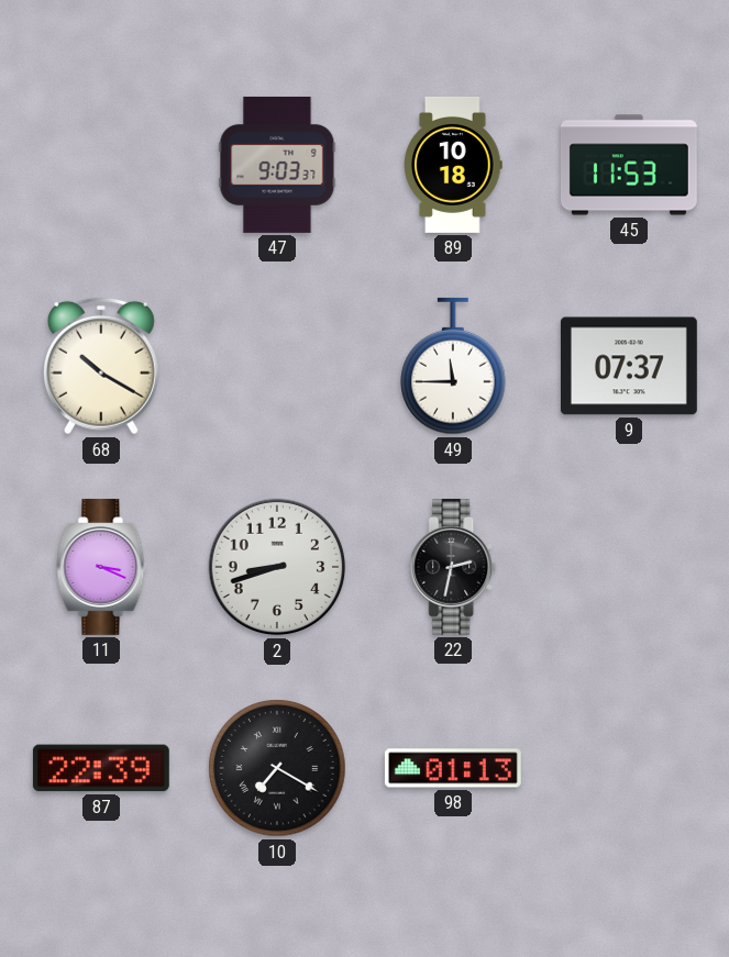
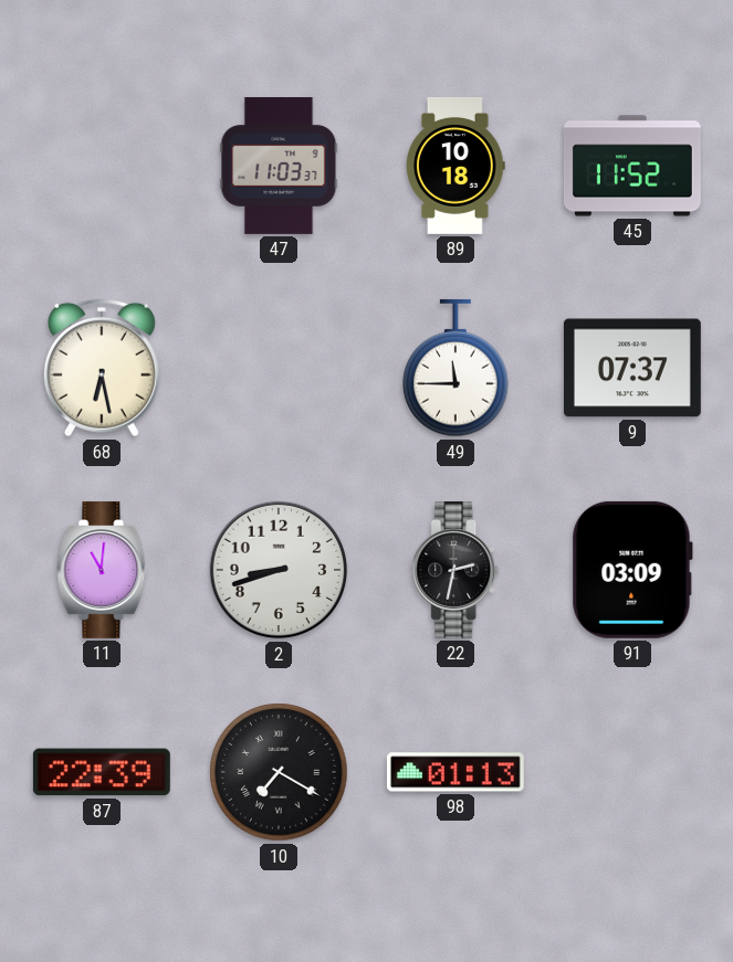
47: 9:03 -> 11:03
45: 11:53 -> 11:52
68: 10:20 -> 6:28
11: 3:19 -> 11:01
91: none -> 03:09
